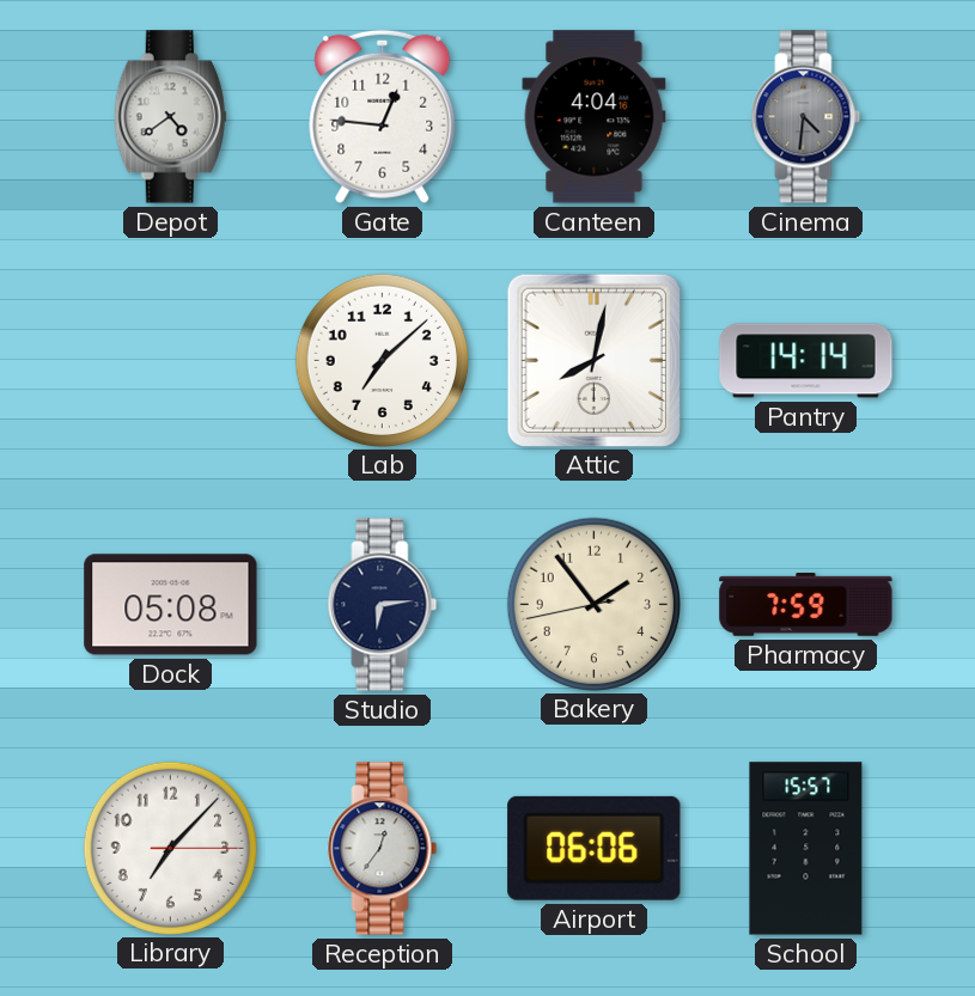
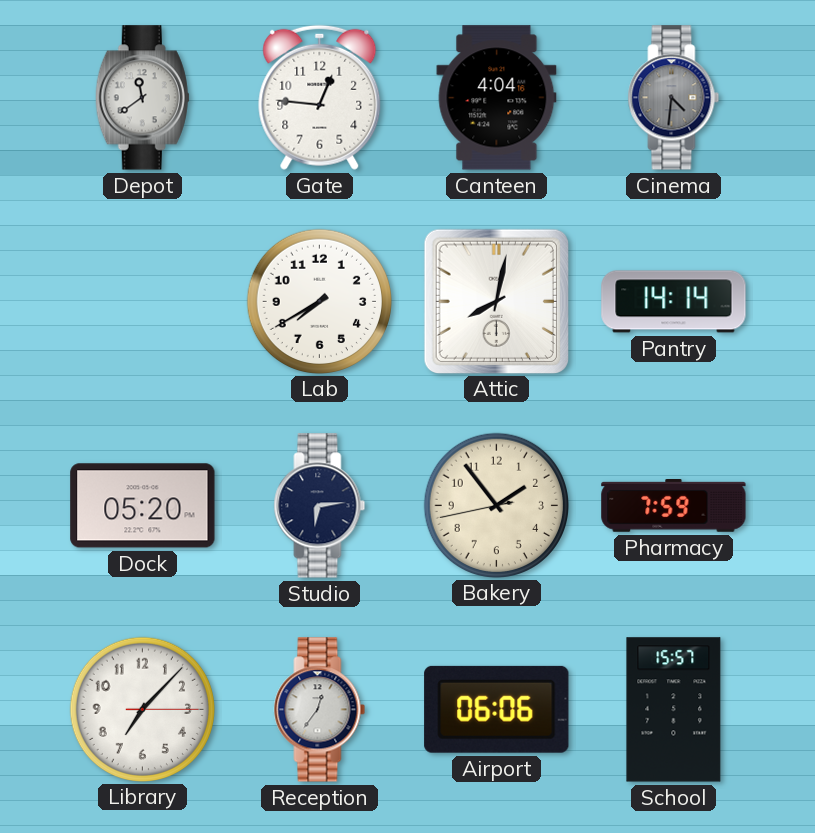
Depot: 4:39 -> 11:39
Lab: 7:08 -> 7:40
Dock: 05:08 -> 05:20
